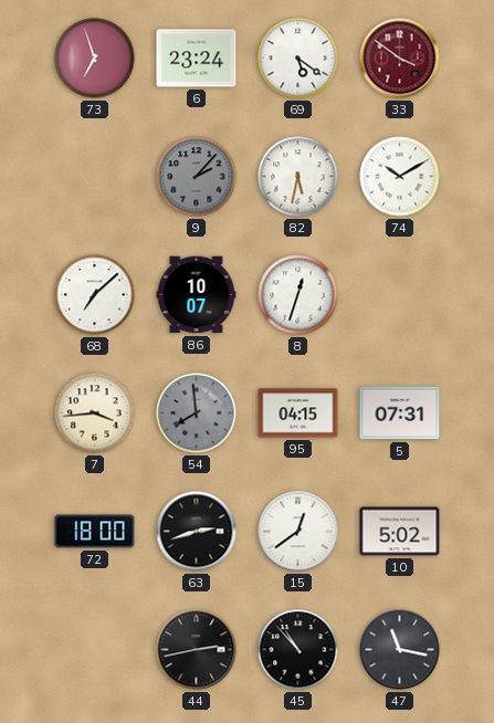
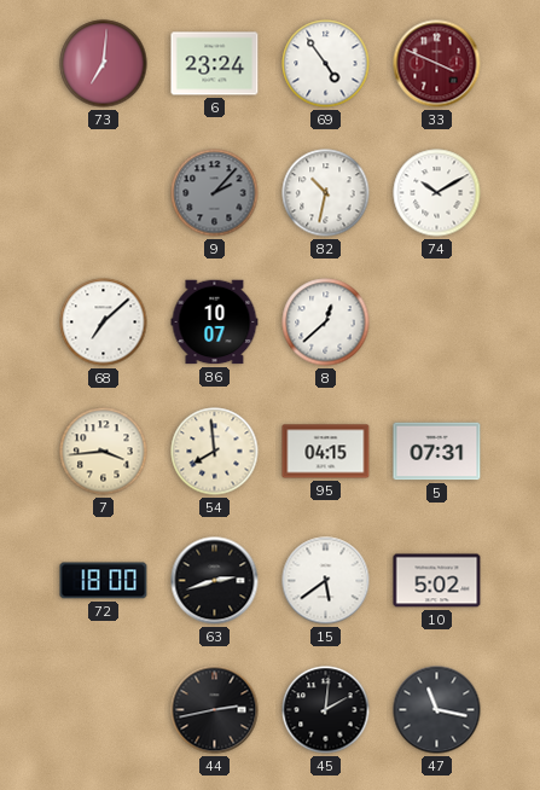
73: 6:57 -> 7:01
69: 5:21 -> 4:54
33: 3:51 -> 3:49
82: 5:32 -> 10:32
8: 12:33 -> 12:38
54 dial: grey -> cream
15: 12:39 -> 5:39
45: 10:53 -> 2:01
